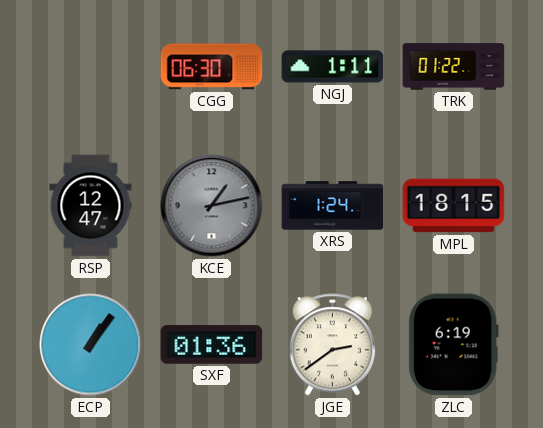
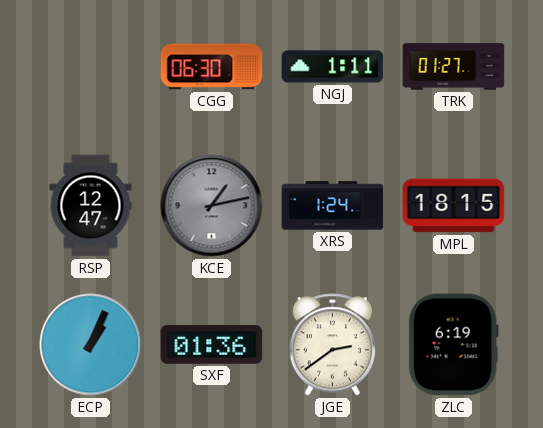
TRK: 01:22 -> 01:27
ECP: 1:06 -> 1:04
